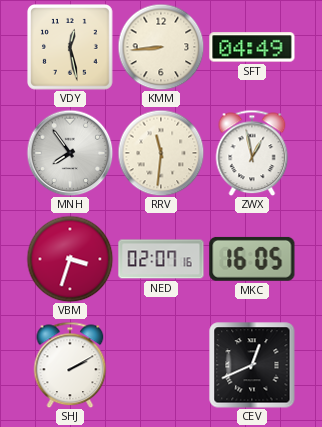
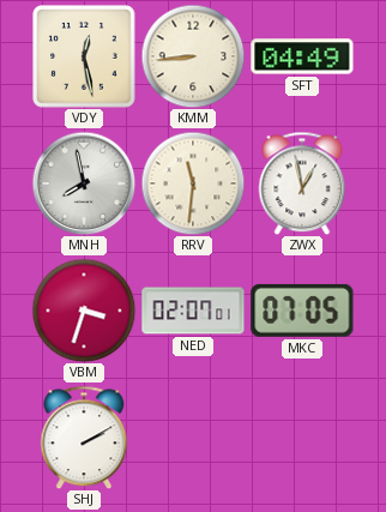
MNH: 7:54 -> 7:58
NED: 02:07:16 -> 02:07:01
MKC: 16:05 -> 07:05
CEV: 12:41 -> none
